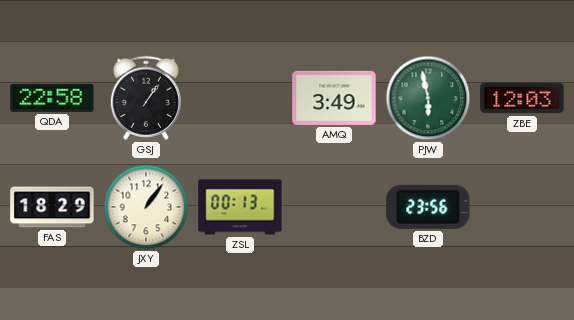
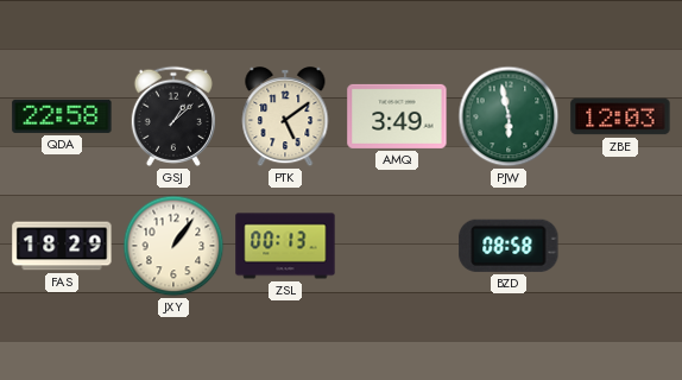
GSJ: 1:06 -> 1:08
PTK: none -> 5:09
BZD: 23:56 -> 08:58
